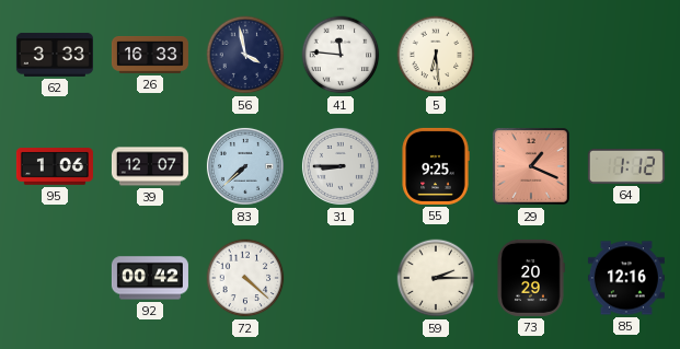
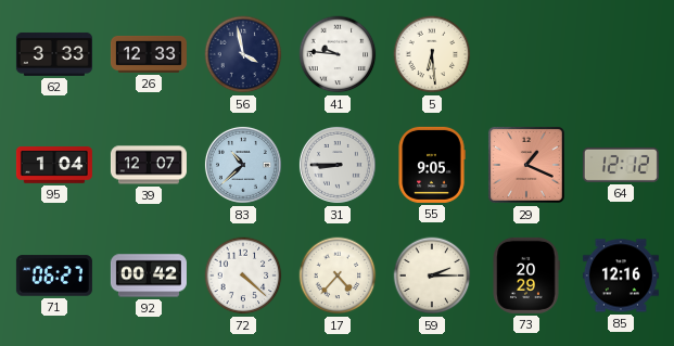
26: 16:33 -> 12:33
41: 11:46 -> 9:46
95: 1:06 -> 1:04
83: 7:38 -> 10:38
55: 9:25 -> 9:05
64: 1:12 -> 12:12
71: none -> 06:27
17: none -> 4:37
